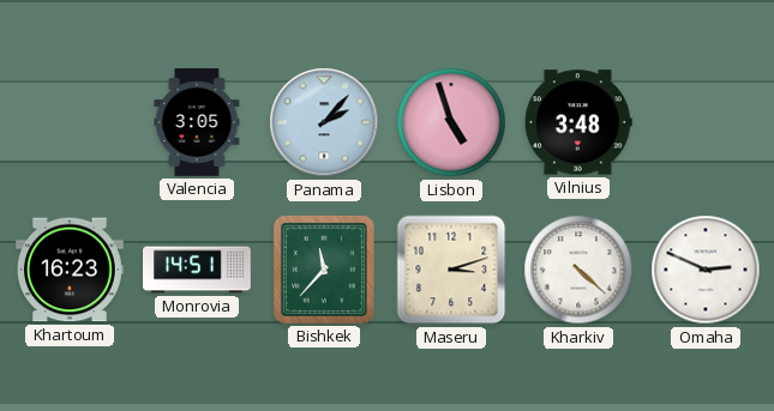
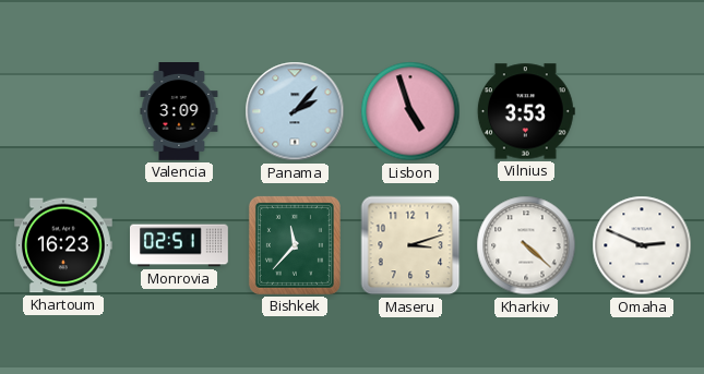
Valencia: 3:05 -> 3:09
Vilnius: 3:48 -> 3:53
Monrovia: 14:51 -> 02:51
